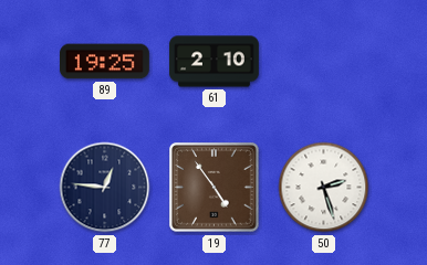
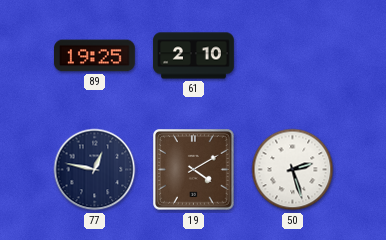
77: 12:46 -> 12:47
19: 4:54 -> 4:10
